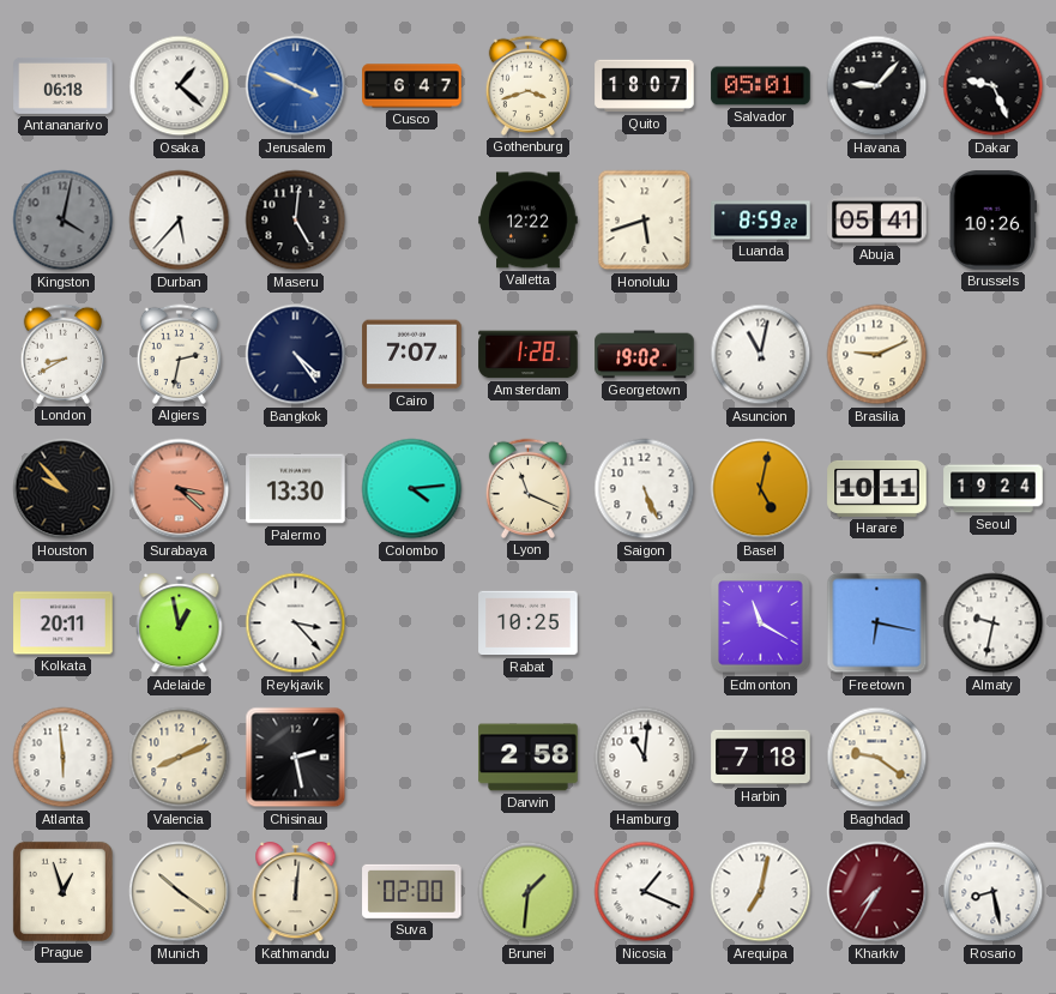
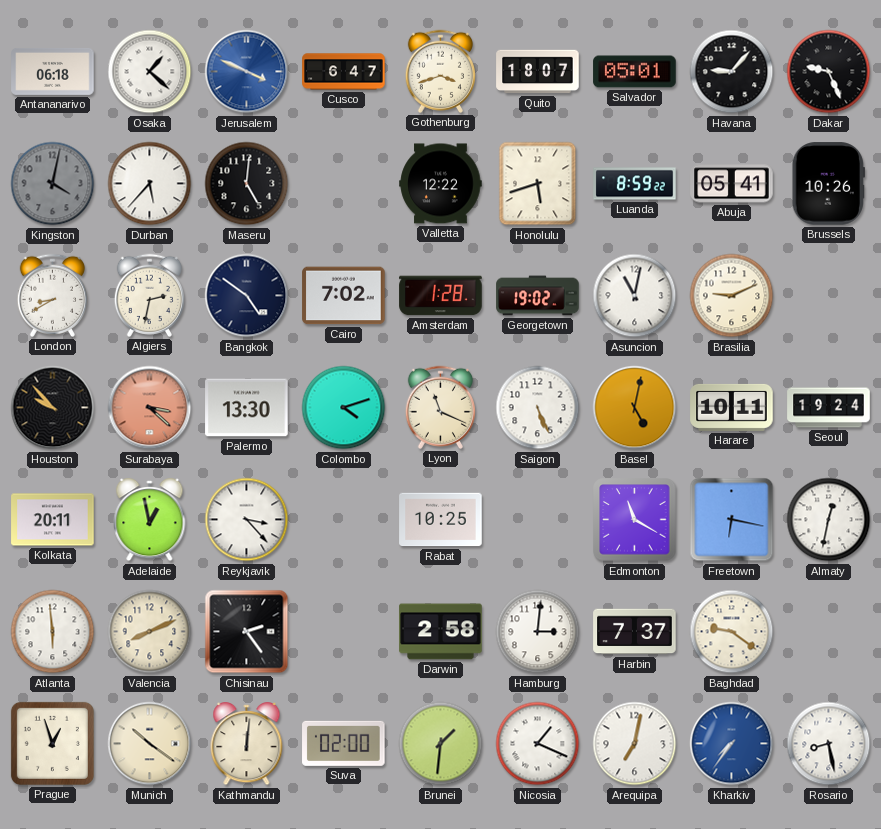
Bangkok: 4:24 -> 4:51
Cairo: 7:07 -> 7:02
Colombo: 4:14 -> 4:12
Almaty: 9:32 -> 12:32
Chisinau: 2:28 -> 2:24
Hamburg: 11:01 -> 3:01
Harbin: 7:18 -> 7:37
Kharkiv: 7:35 -> 7:36
Kharkiv dial: burgundy -> blue
